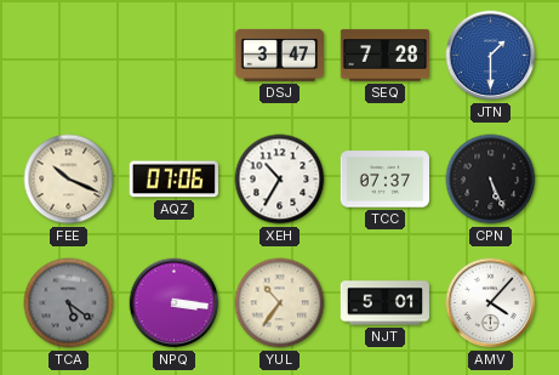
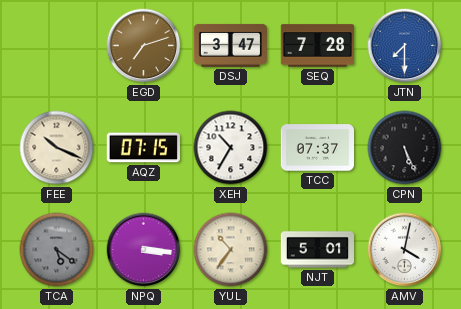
EGD: none -> 7:12
JTN: 1:30 -> 7:30
AQZ: 07:06 -> 07:15
AMV: 4:07 -> 4:02
